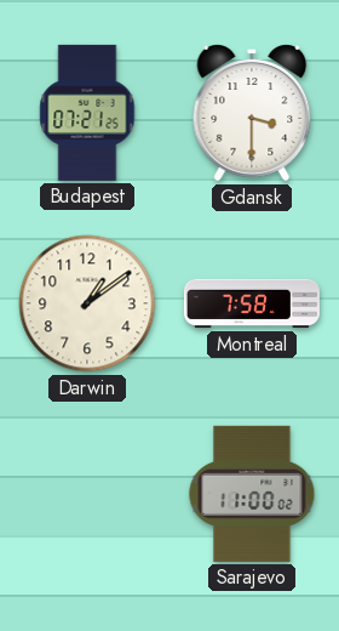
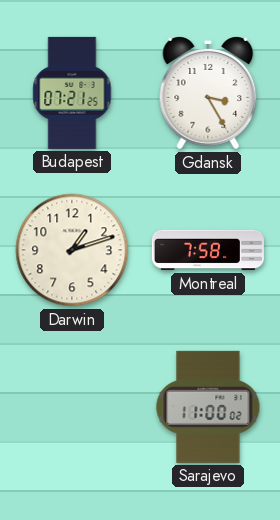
Gdansk: 3:30 -> 3:25
Darwin: 1:09 -> 1:12
